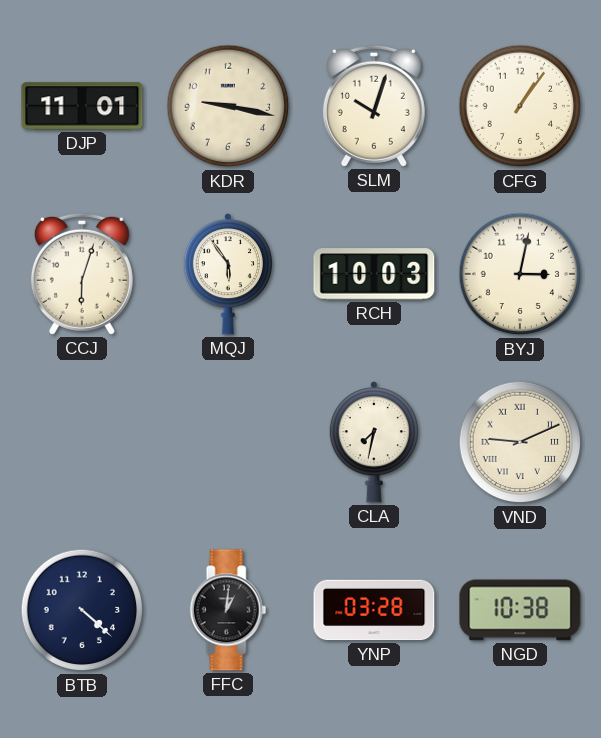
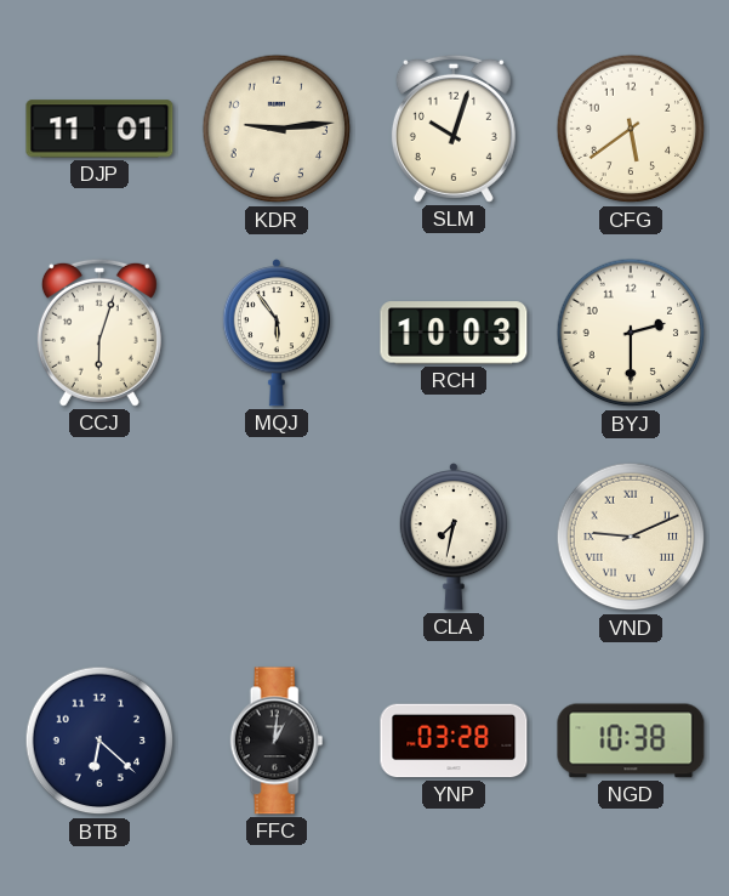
KDR: 9:17 -> 9:14
CFG: 1:06 -> 5:39
BYJ: 3:02 -> 2:30
BTB: 4:22 -> 6:22
